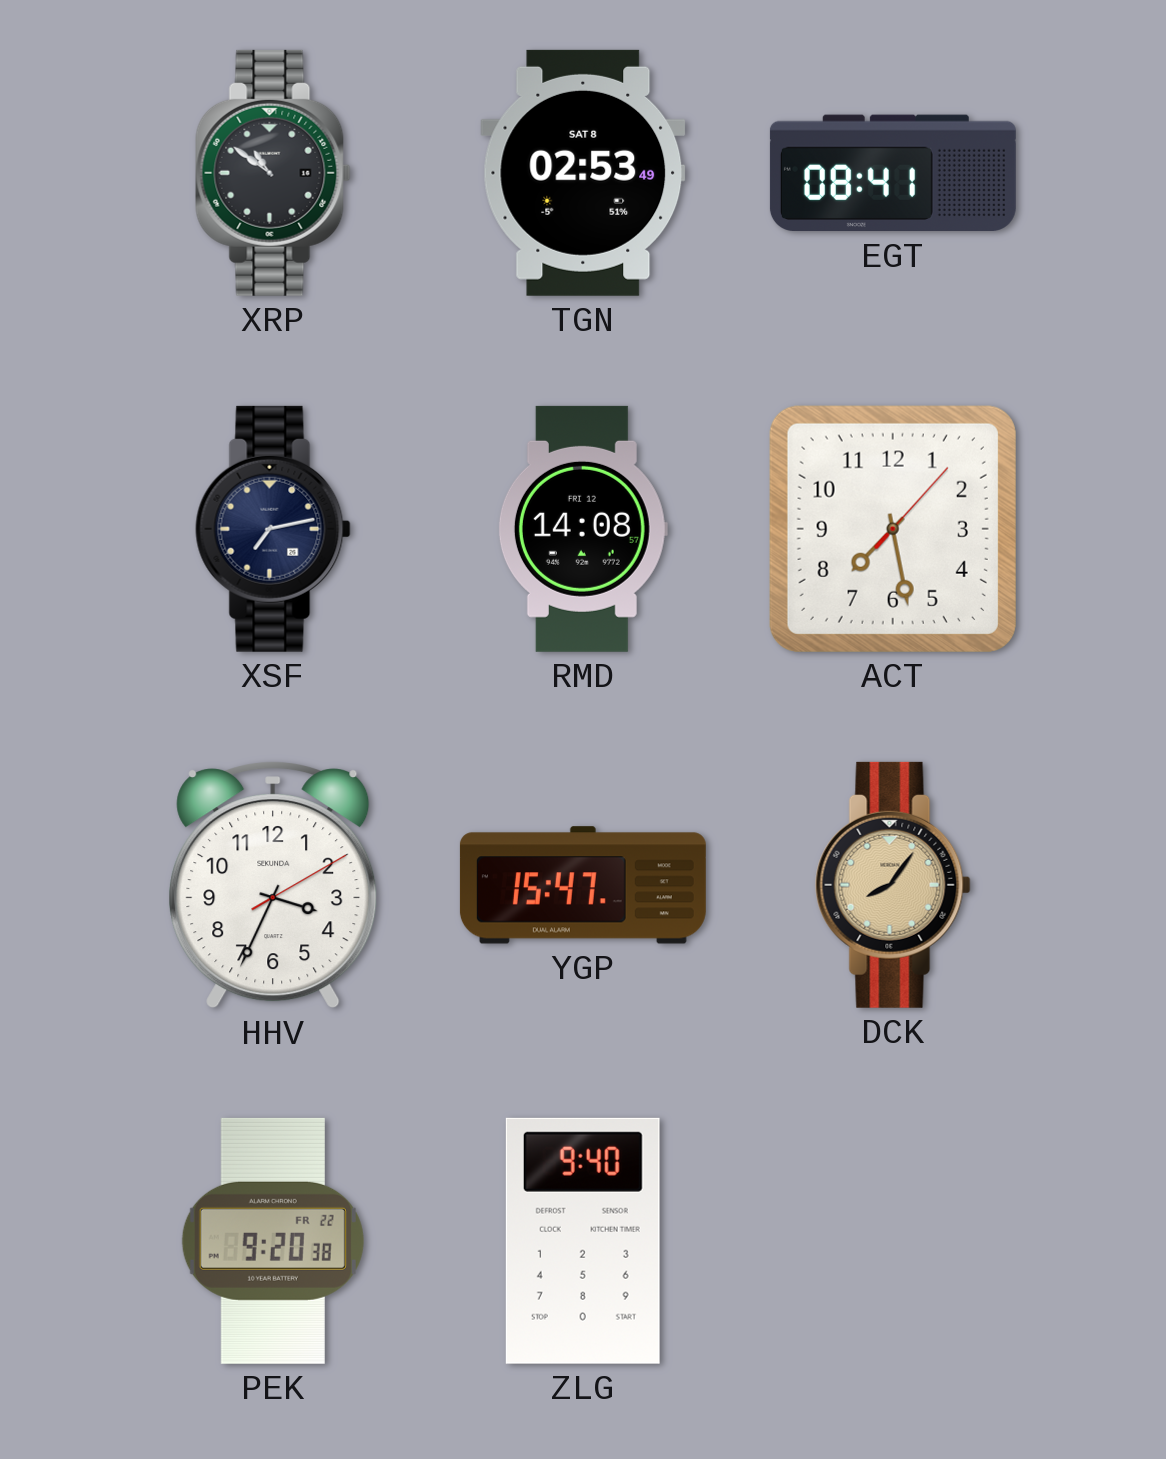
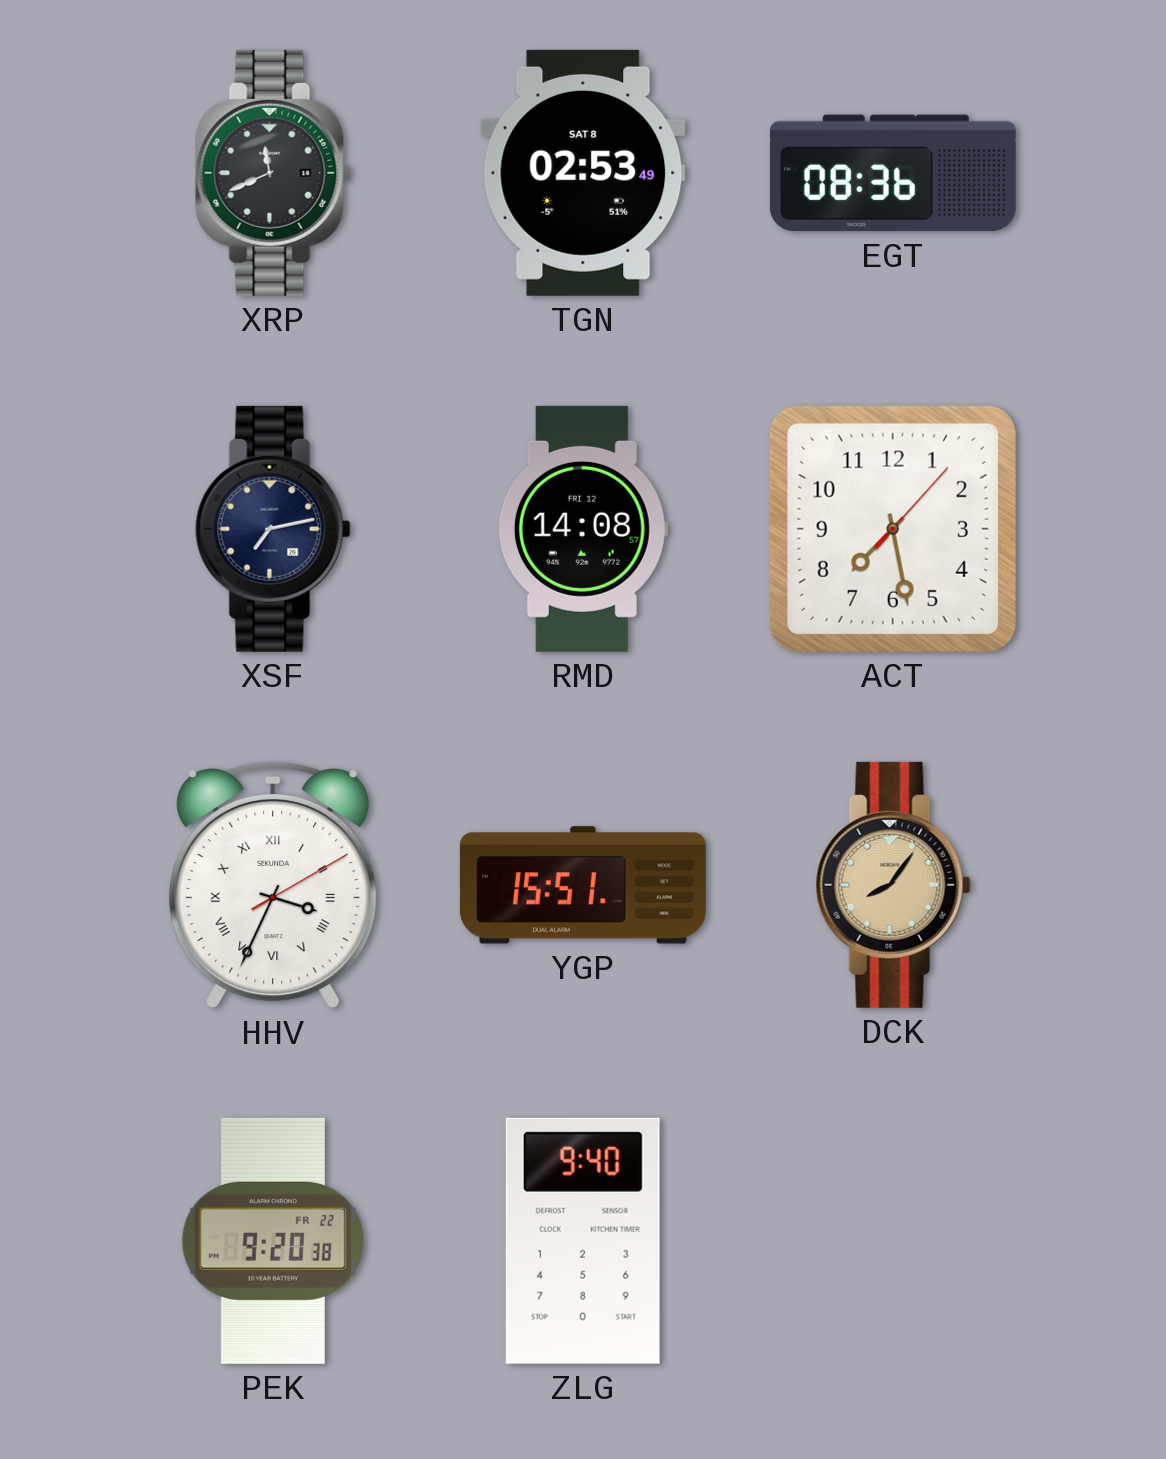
XRP: 10:51 -> 11:41
EGT: 08:41 -> 08:36
HHV numerals: Arabic -> Roman
YGP: 15:47 -> 15:51
